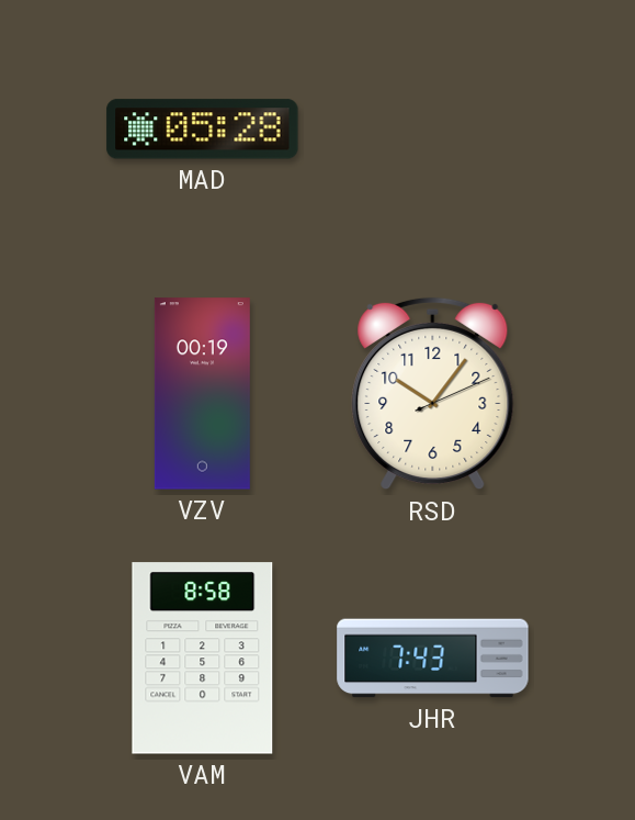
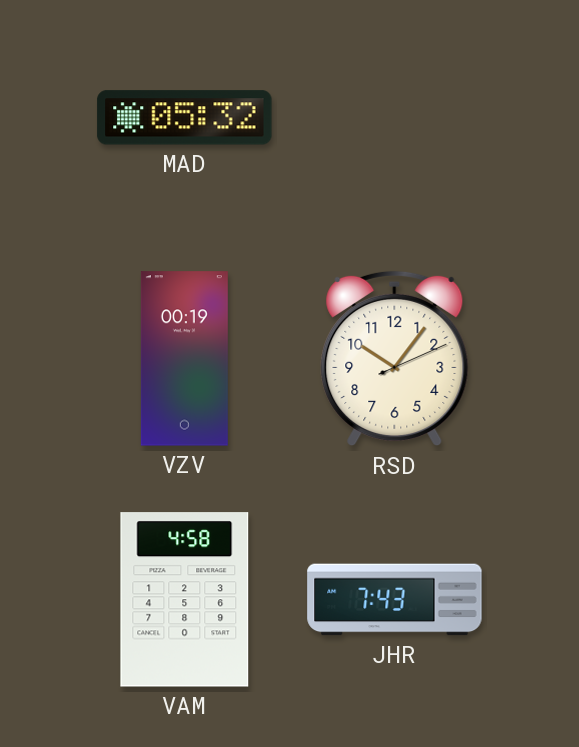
MAD: 05:28 -> 05:32
VAM: 8:58 -> 4:58
